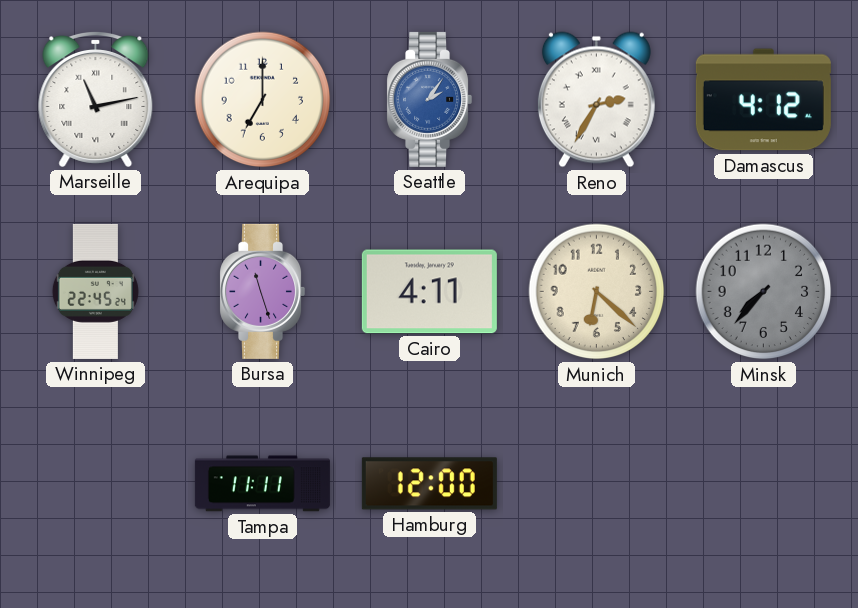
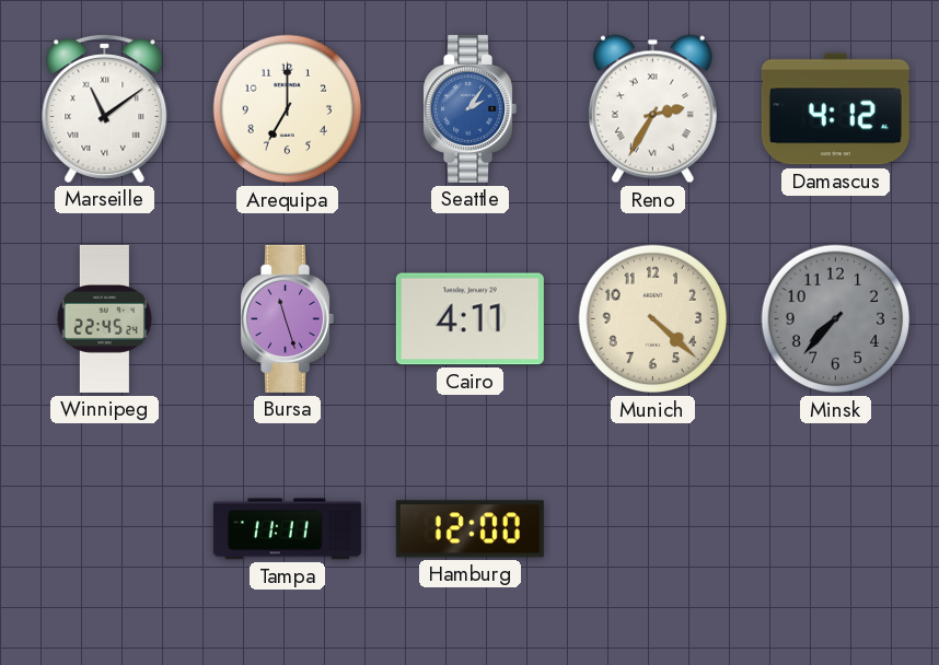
Marseille: 11:13 -> 11:09
Munich: 6:22 -> 4:22
